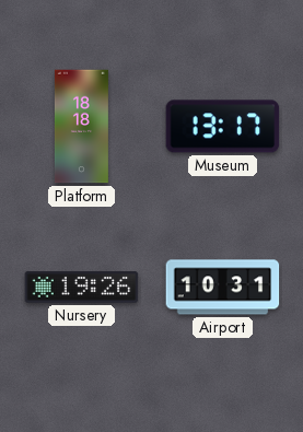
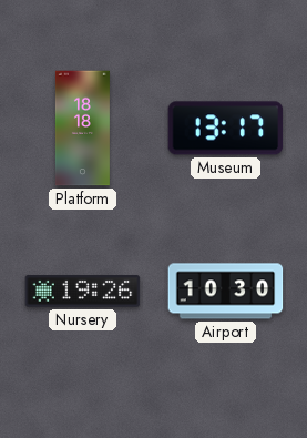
Airport: 10:31 -> 10:30
